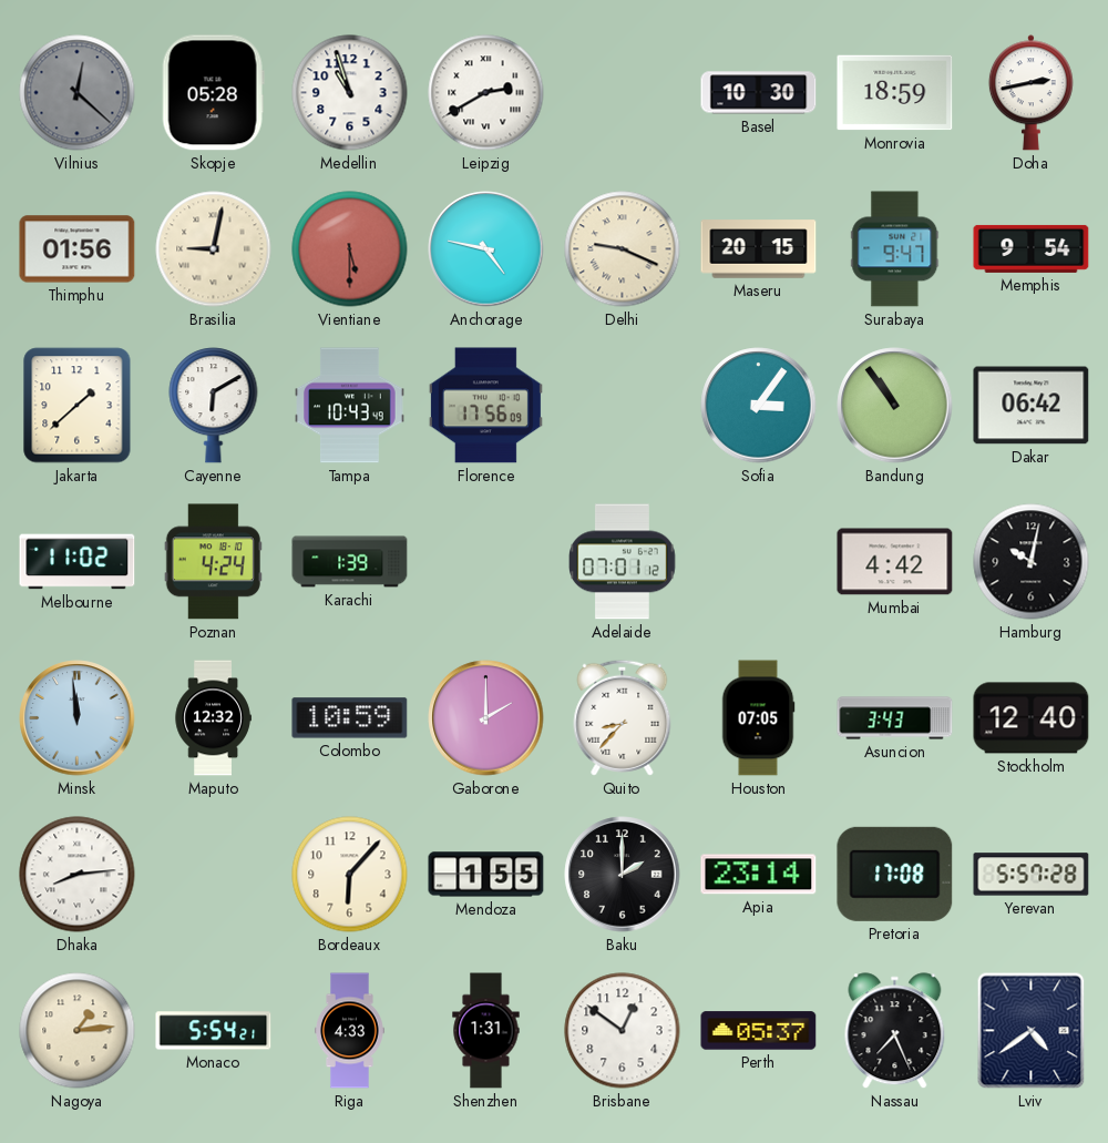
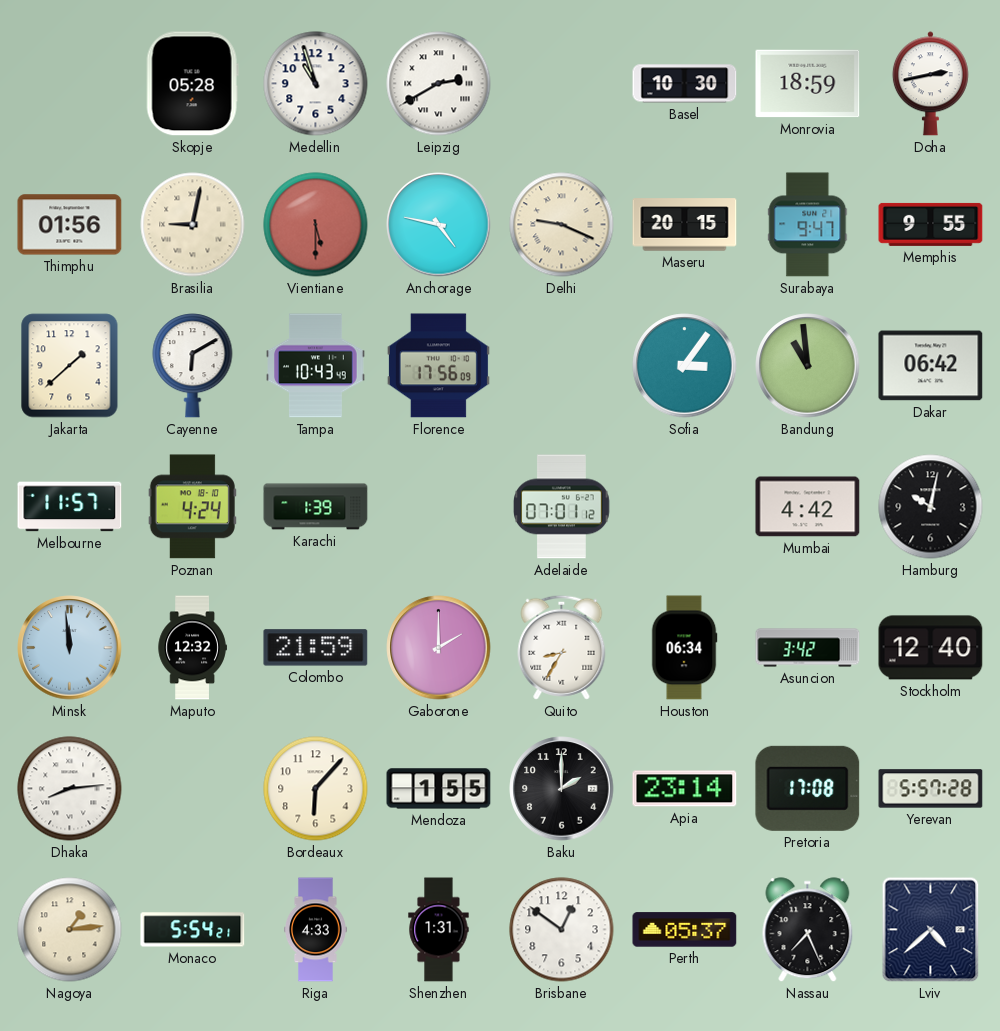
Vilnius: 12:22 -> none
Memphis: 9:54 -> 9:55
Bandung: 10:54 -> 10:59
Melbourne: 11:02 -> 11:57
Colombo: 10:59 -> 21:59
Quito: 8:37 -> 8:35
Houston: 07:05 -> 06:34
Asuncion: 3:43 -> 3:42
Lviv: 4:39 -> 4:38
